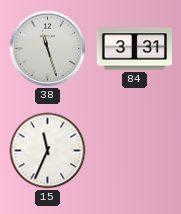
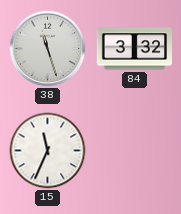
84: 3:31 -> 3:32
